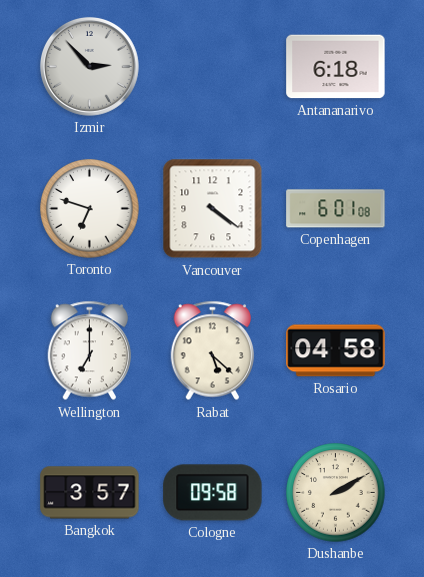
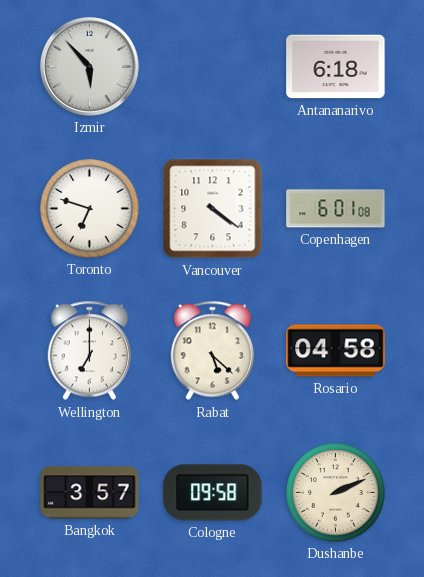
Izmir: 2:53 -> 5:53
Dushanbe: 2:10 -> 2:11
